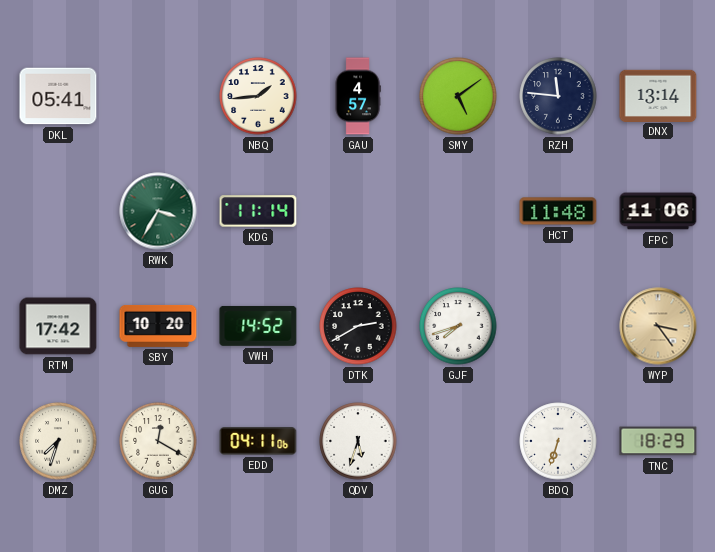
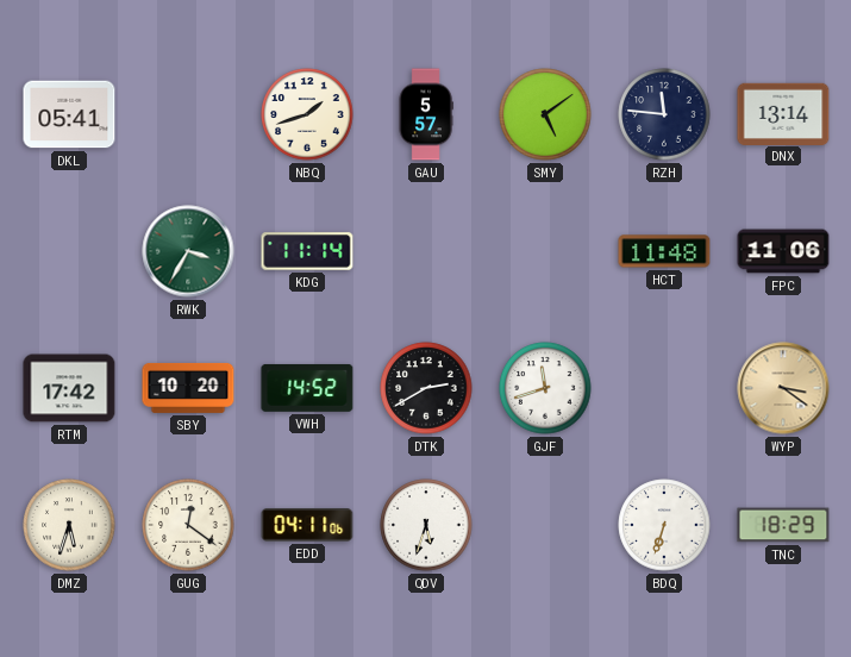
NBQ: 1:44 -> 1:42
GAU: 4:57 -> 5:57
GJF: 7:42 -> 11:42
WYP: 3:24 -> 3:21
DMZ: 7:33 -> 5:33
GUG: 12:20 -> 12:21
